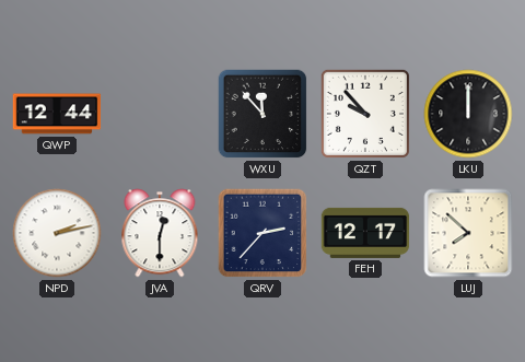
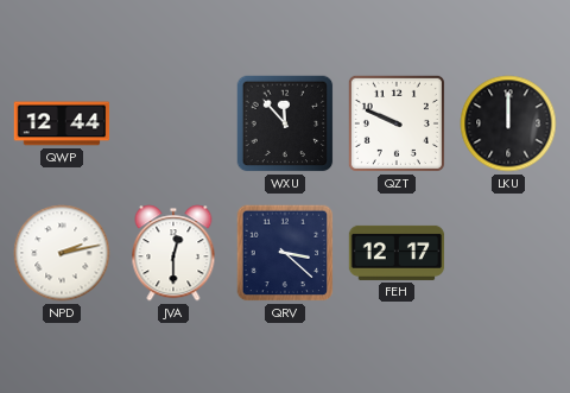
QZT: 9:53 -> 9:49
QRV: 2:37 -> 3:22
LUJ: 7:52 -> none
